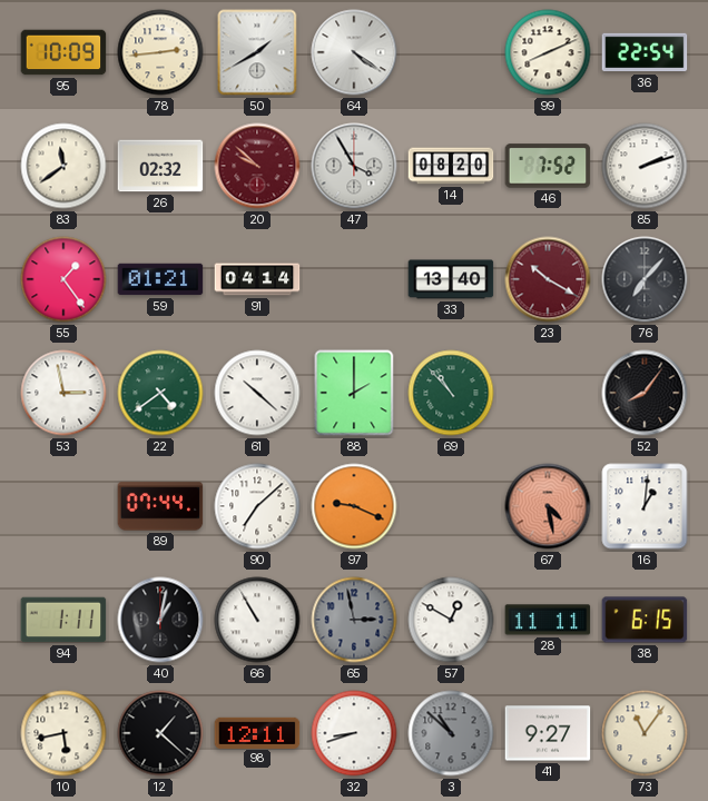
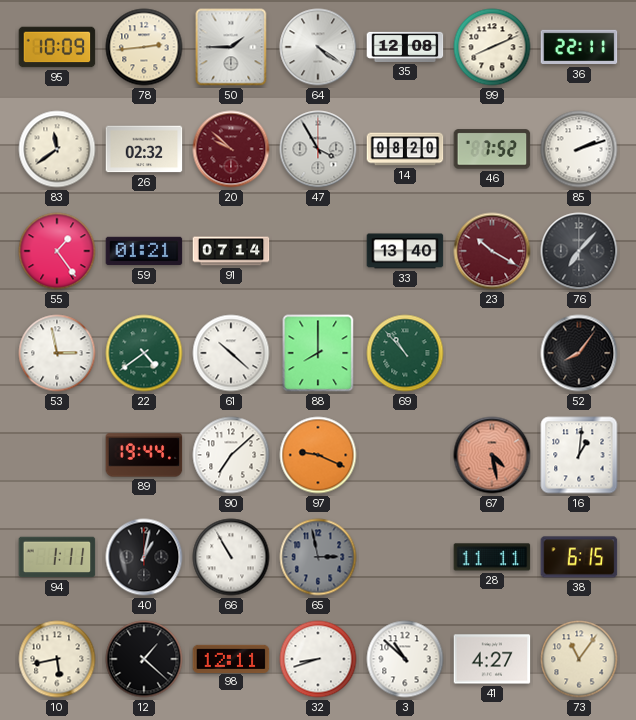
50: 1:40 -> 1:45
35: none -> 12:08
36: 22:54 -> 22:11
91: 04:14 -> 07:14
88: 2:00 -> 8:00
89: 07:44 -> 19:44
57: 12:50 -> none
3 dial: grey -> white
41: 9:27 -> 4:27
